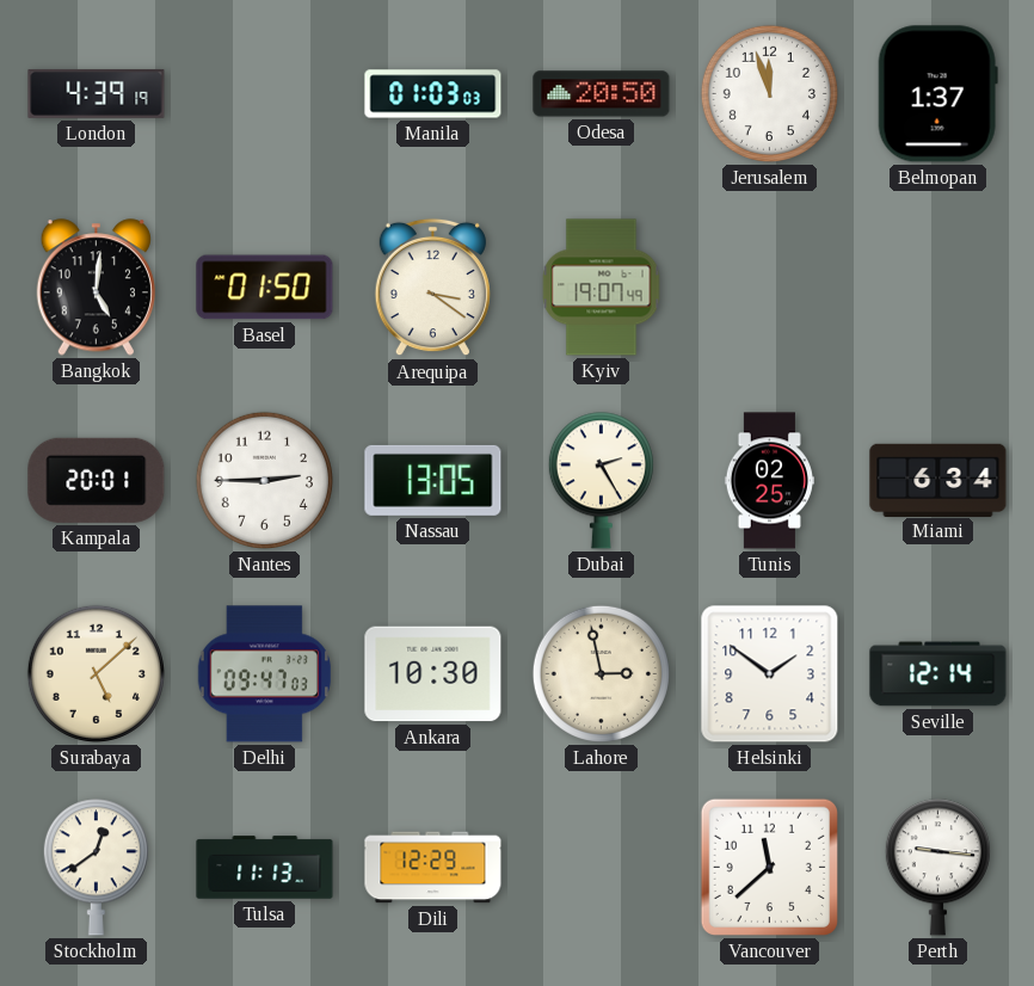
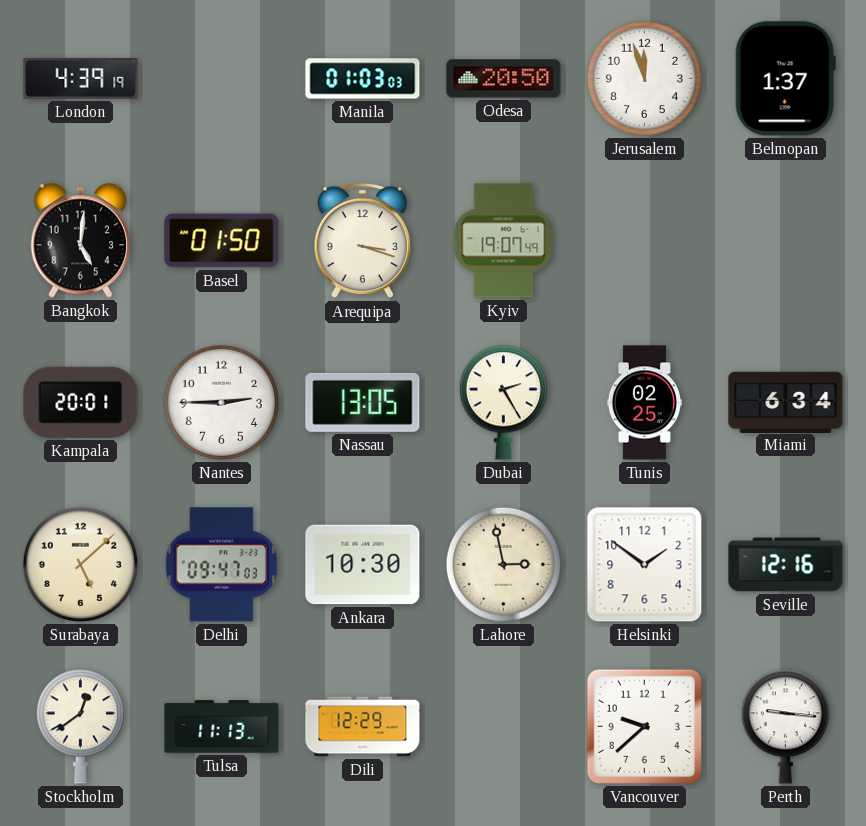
Arequipa: 3:21 -> 3:18
Seville: 12:14 -> 12:16
Vancouver: 11:38 -> 9:38
